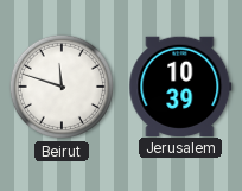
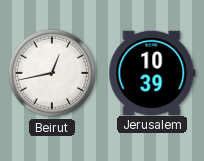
Beirut: 11:48 -> 12:43
